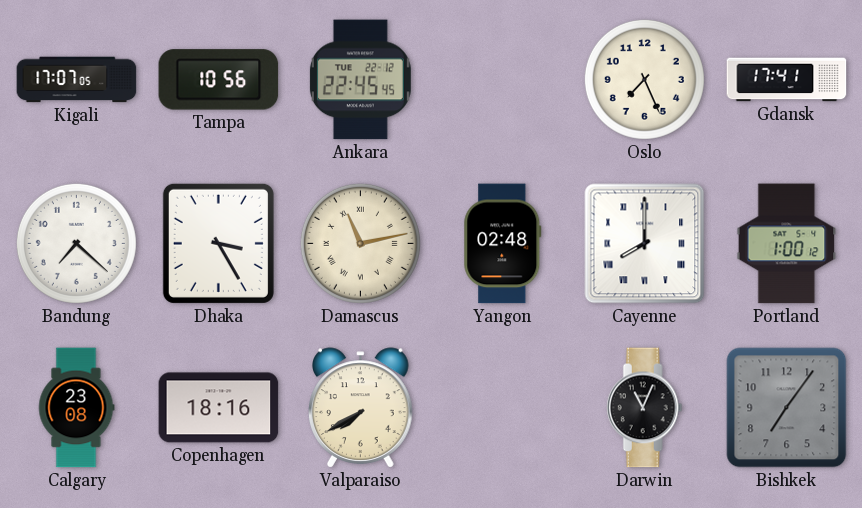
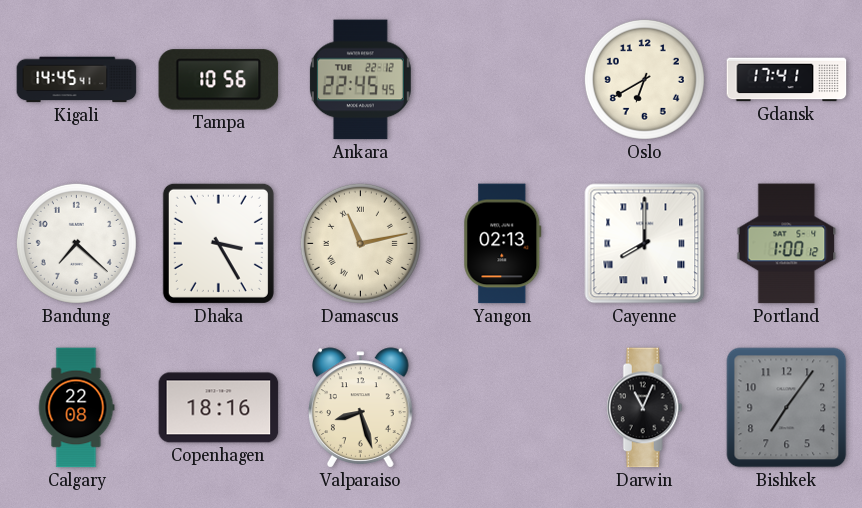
Kigali: 17:07 -> 14:45
Oslo: 7:26 -> 6:40
Yangon: 02:48 -> 02:13
Calgary: 23:08 -> 22:08
Valparaiso: 7:40 -> 8:27
